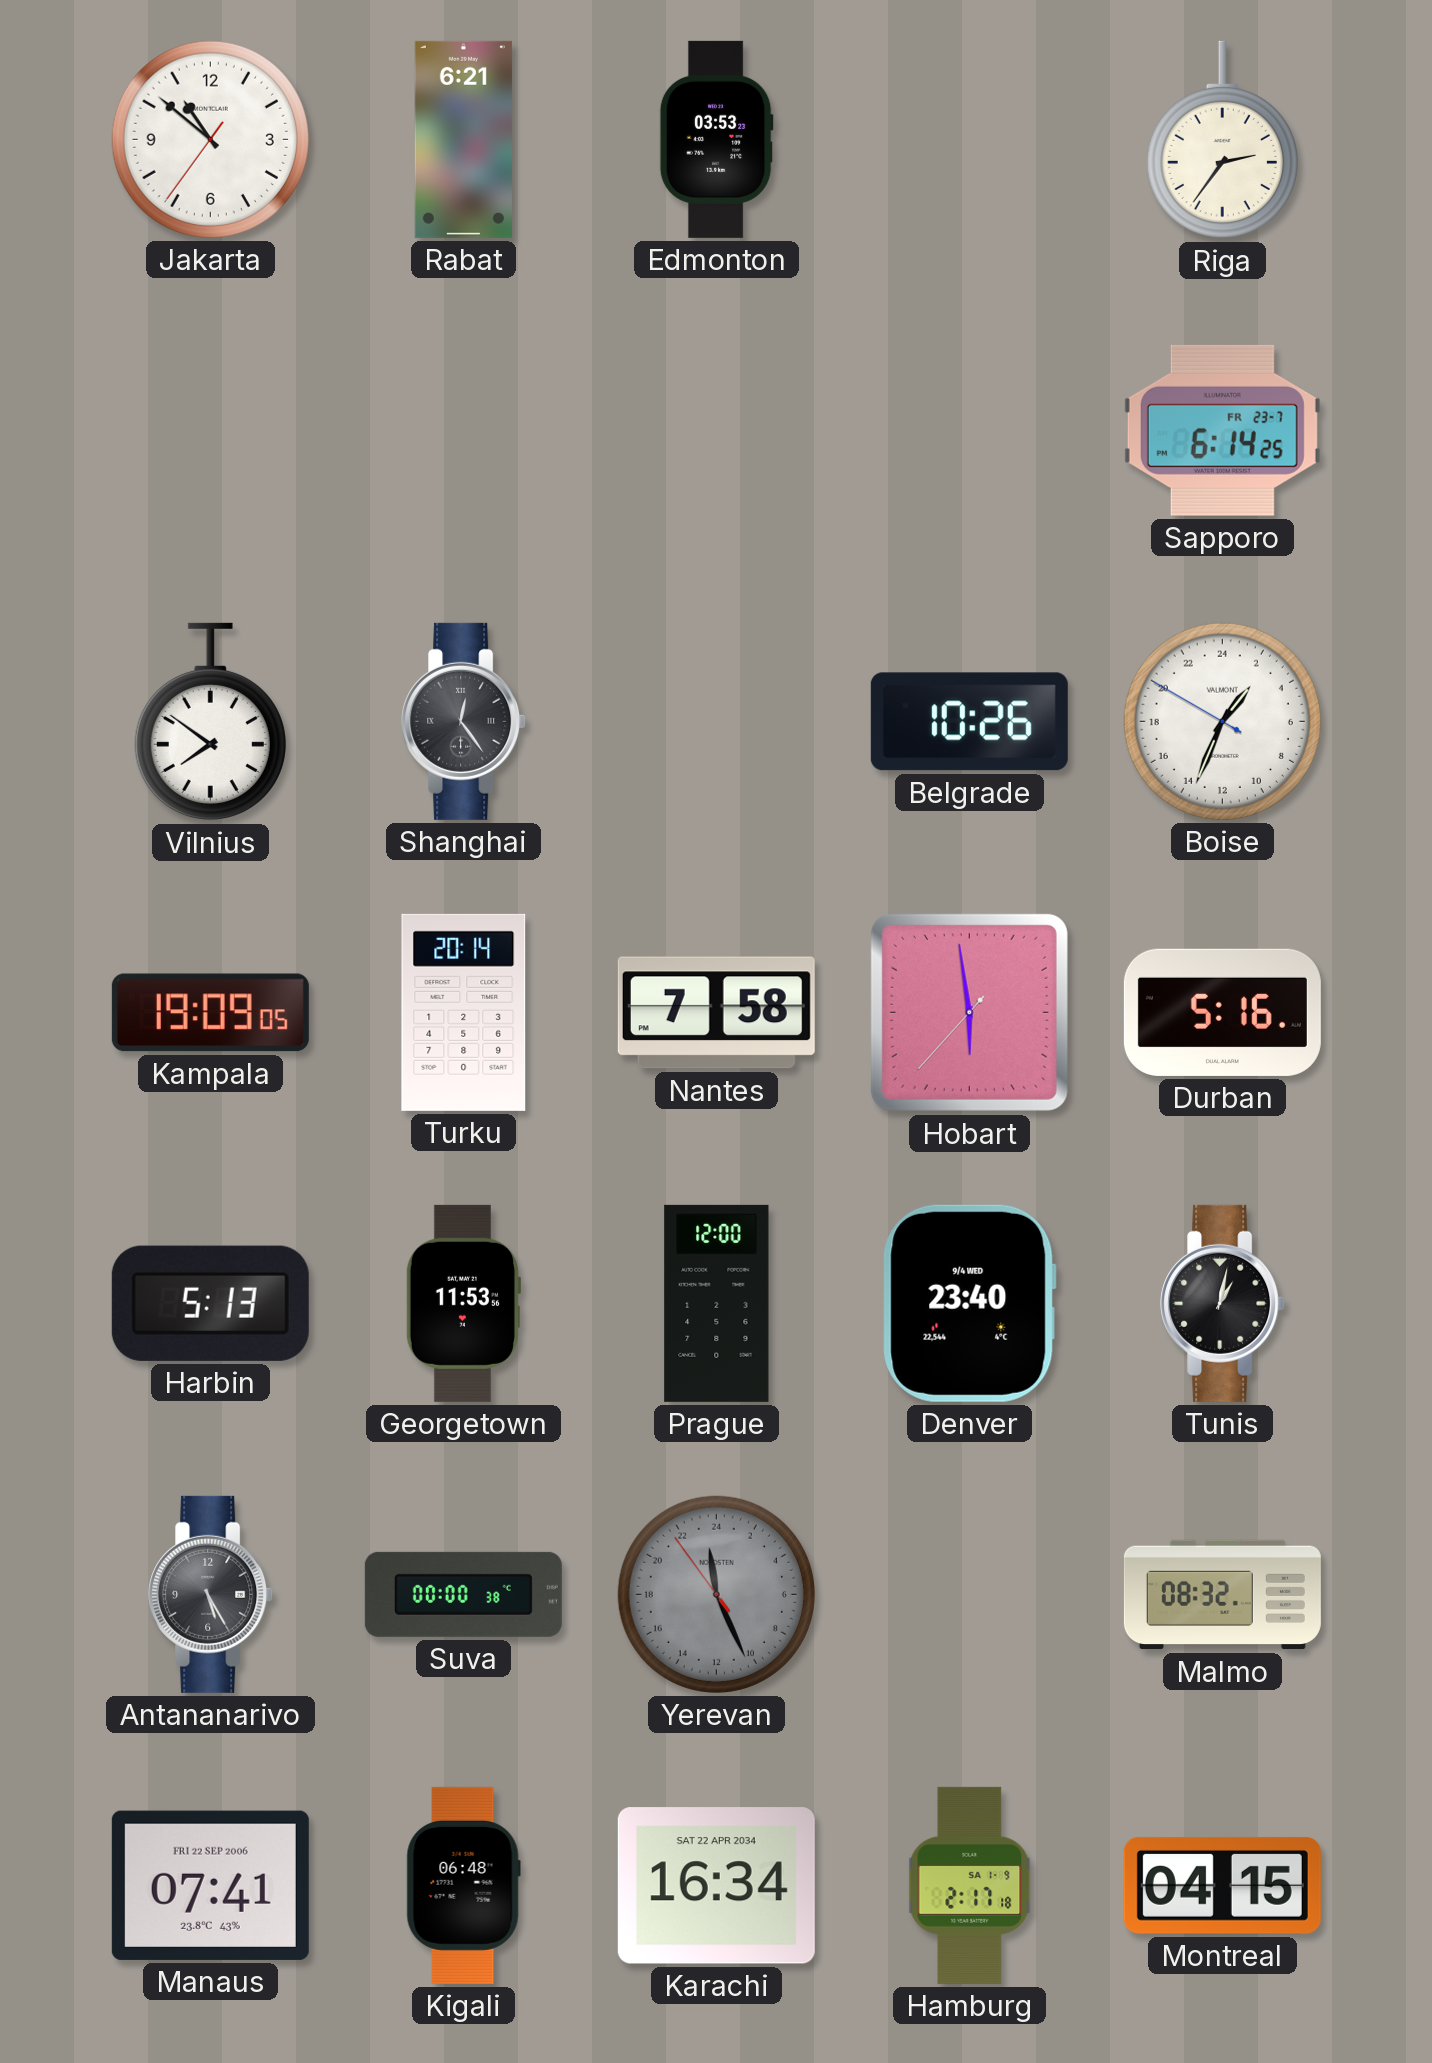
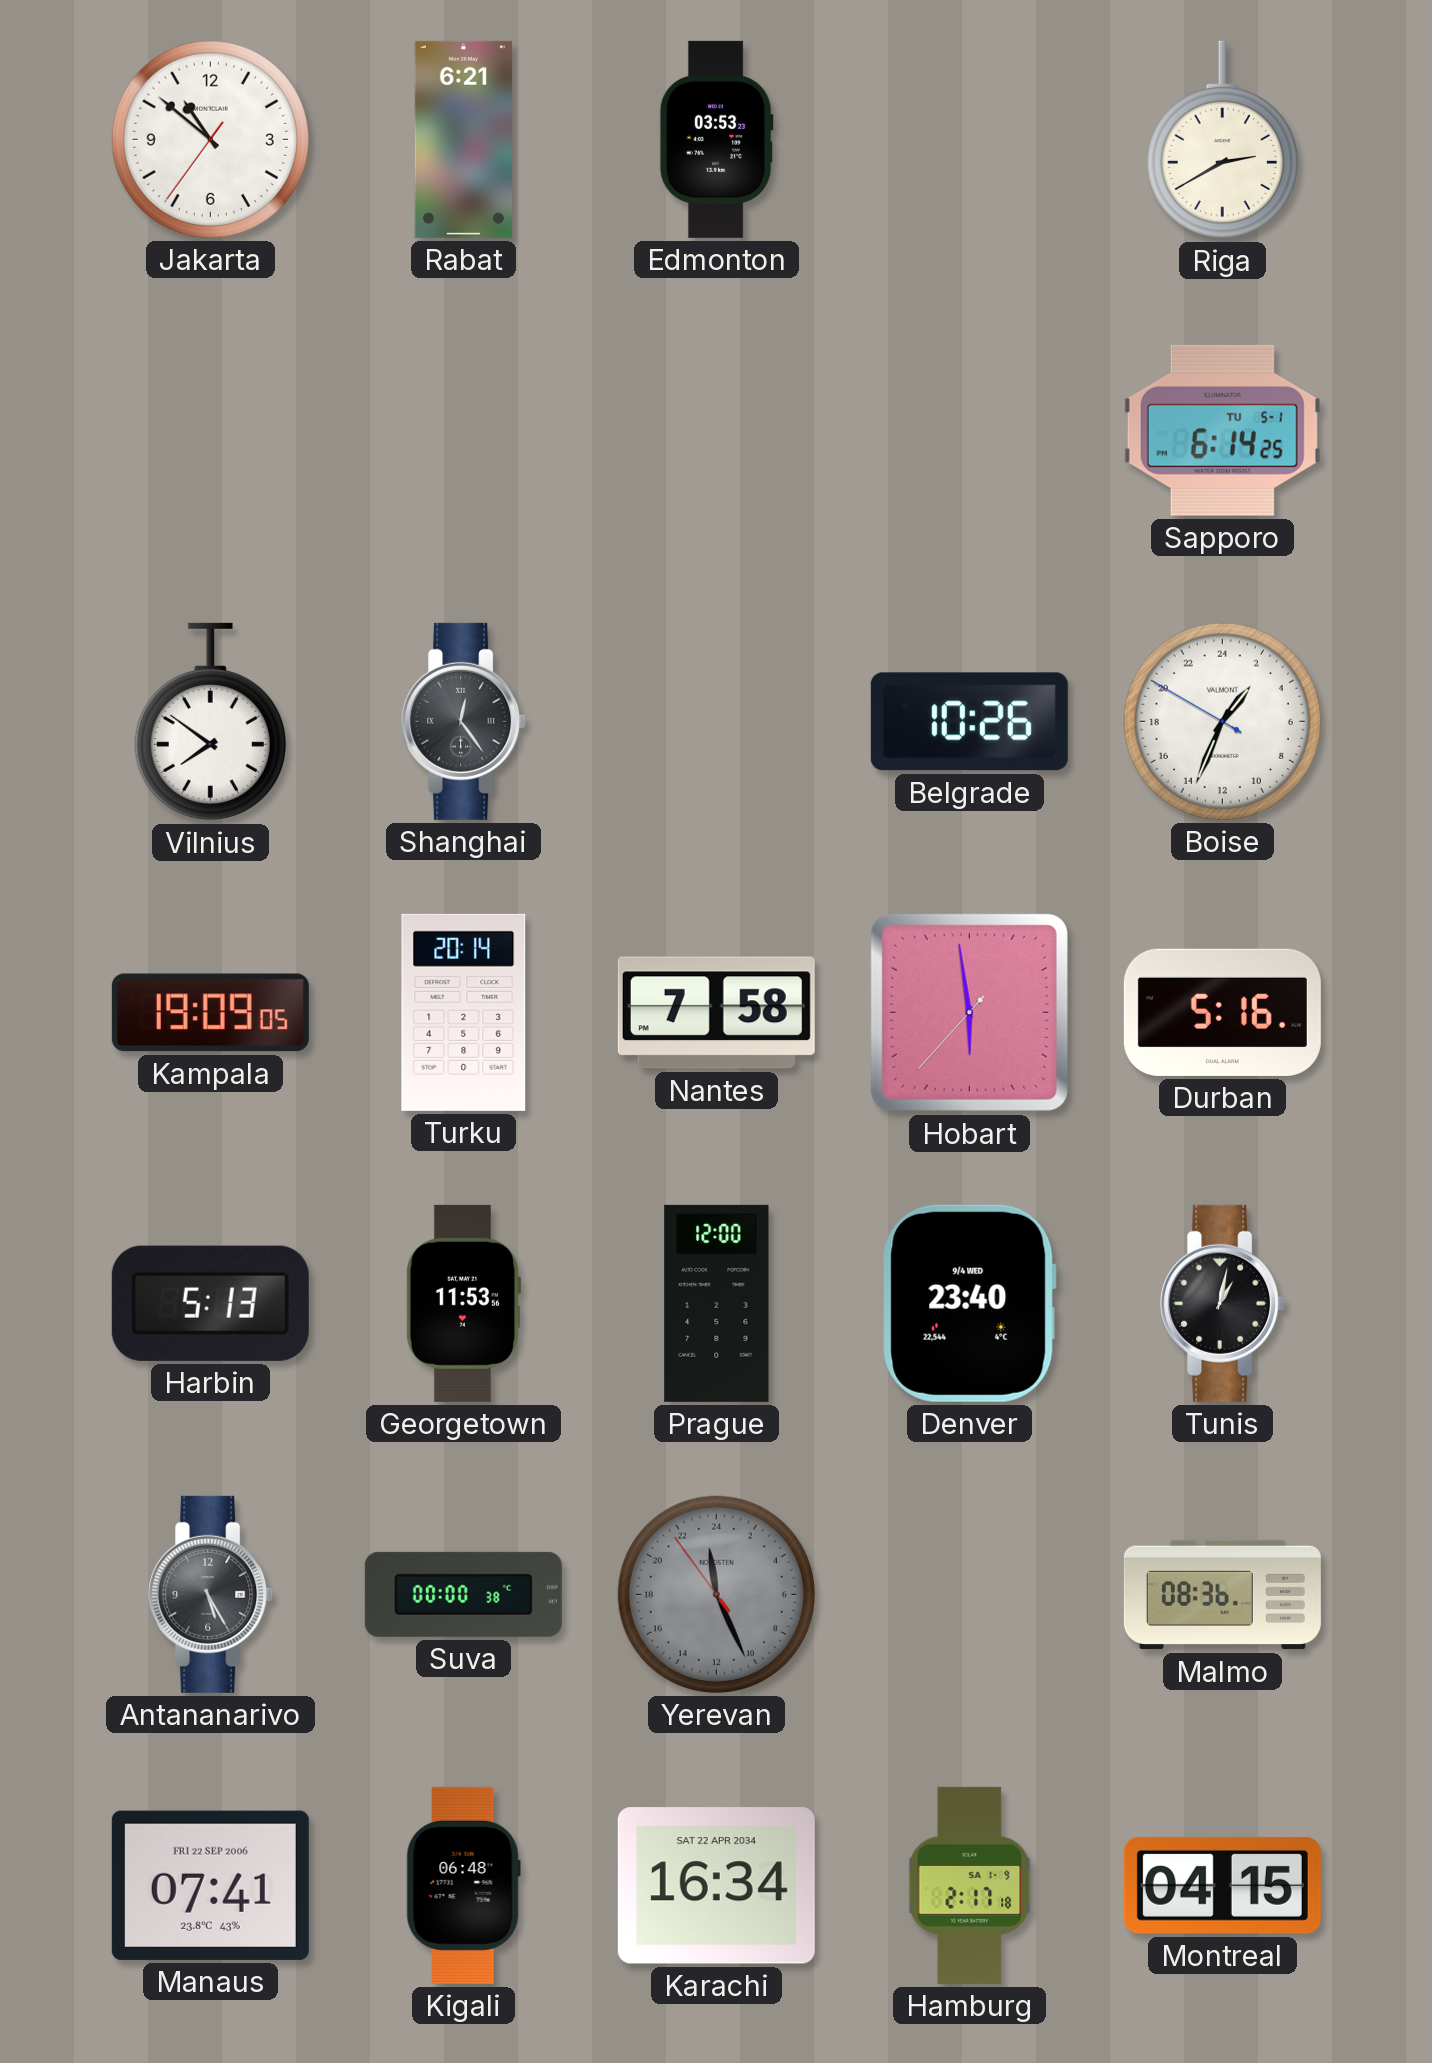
Riga: 2:36 -> 2:40
Sapporo date: FR 23-7 -> TU 5-1
Malmo: 08:32 -> 08:36
